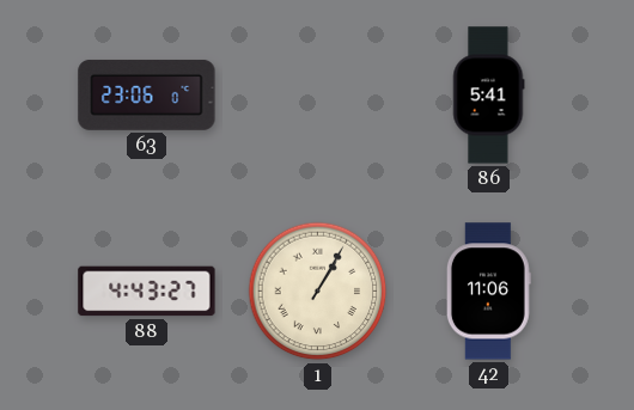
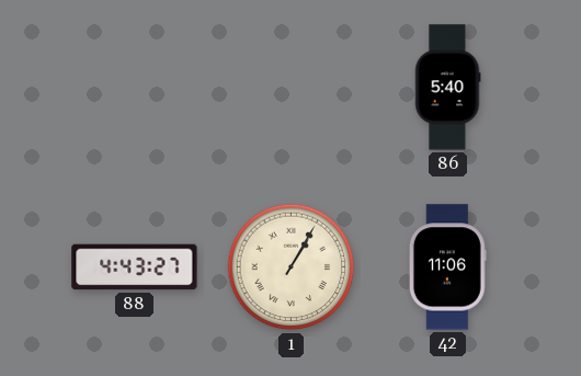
63: 23:06 -> none
86: 5:41 -> 5:40
